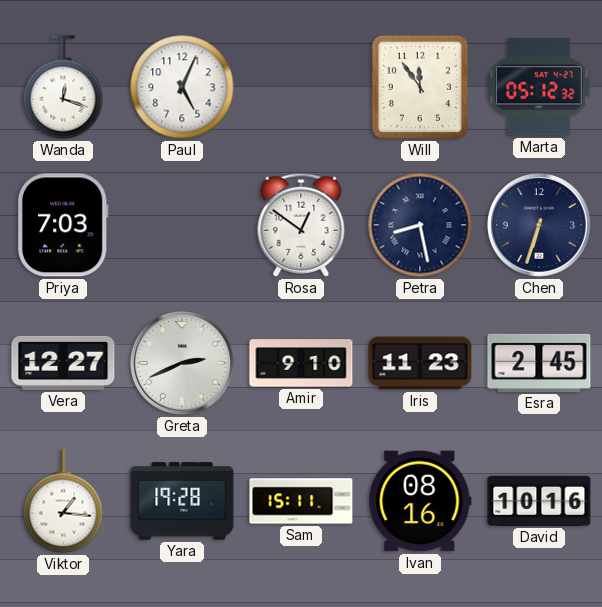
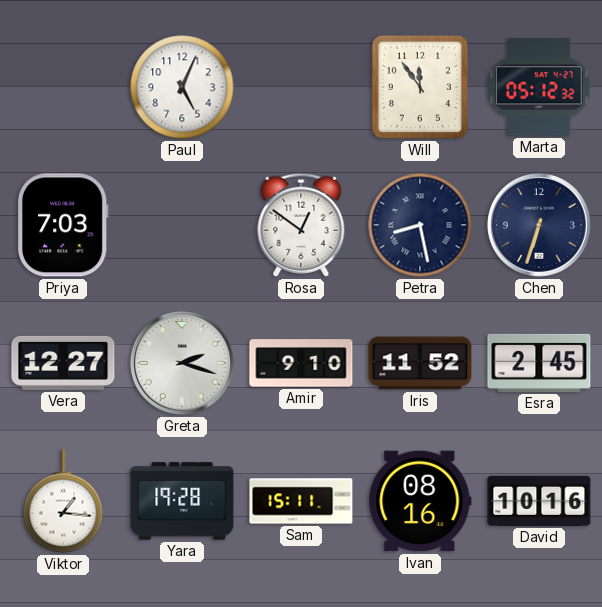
Wanda: 12:18 -> none
Greta: 2:41 -> 2:18
Iris: 11:23 -> 11:52
